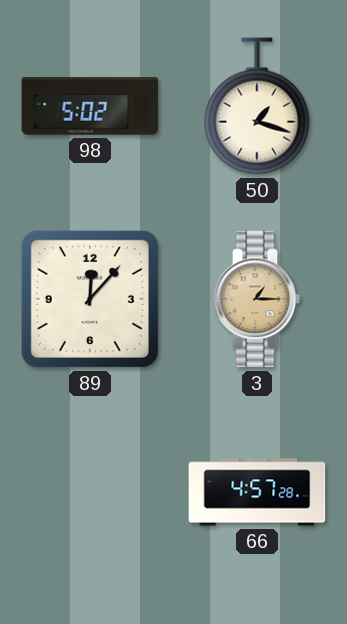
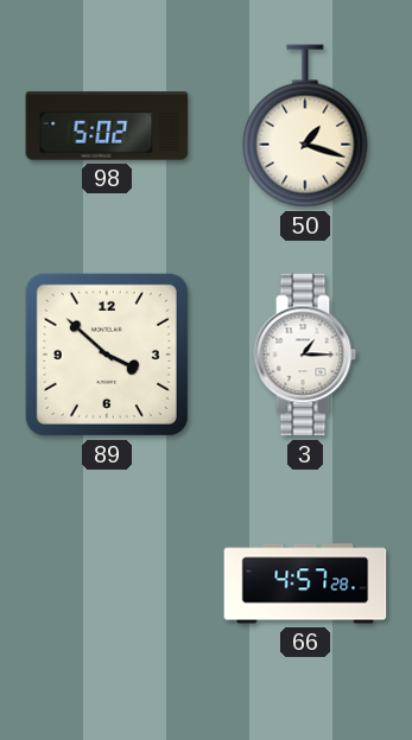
89: 12:07 -> 3:52
3 dial: champagne -> white
